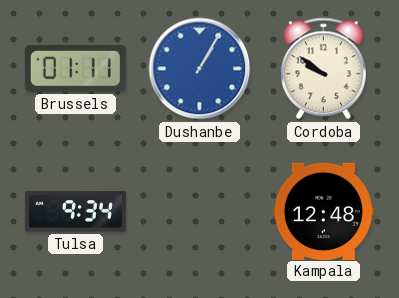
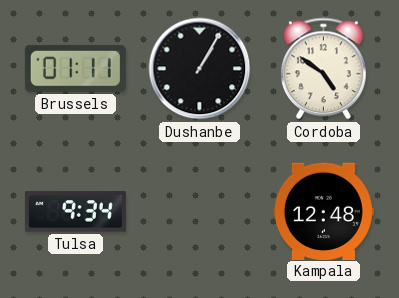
Dushanbe dial: blue -> black
Cordoba: 9:51 -> 4:51
